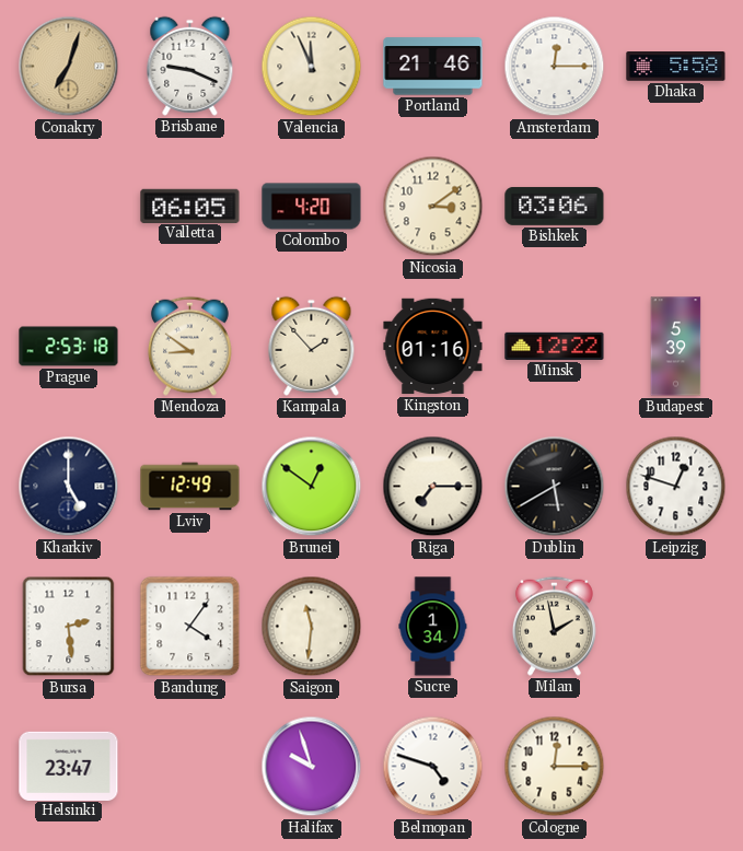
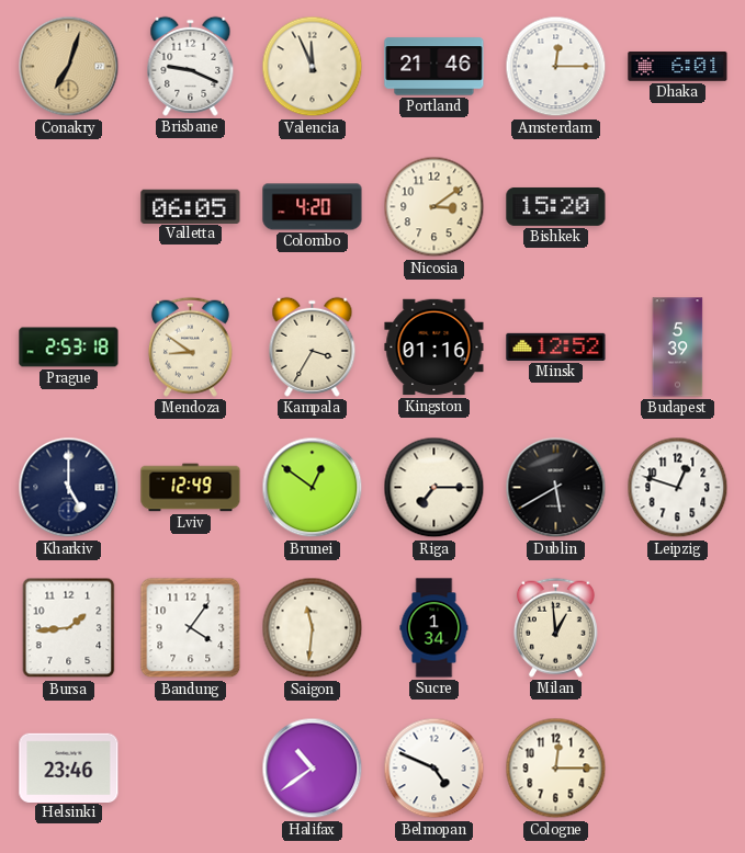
Dhaka: 5:58 -> 6:01
Bishkek: 03:06 -> 15:20
Kampala: 1:53 -> 3:35
Minsk: 12:22 -> 12:52
Bursa: 2:29 -> 1:44
Milan: 1:58 -> 12:59
Helsinki: 23:47 -> 23:46
Halifax: 9:57 -> 10:39
Belmopan: 4:48 -> 4:49
